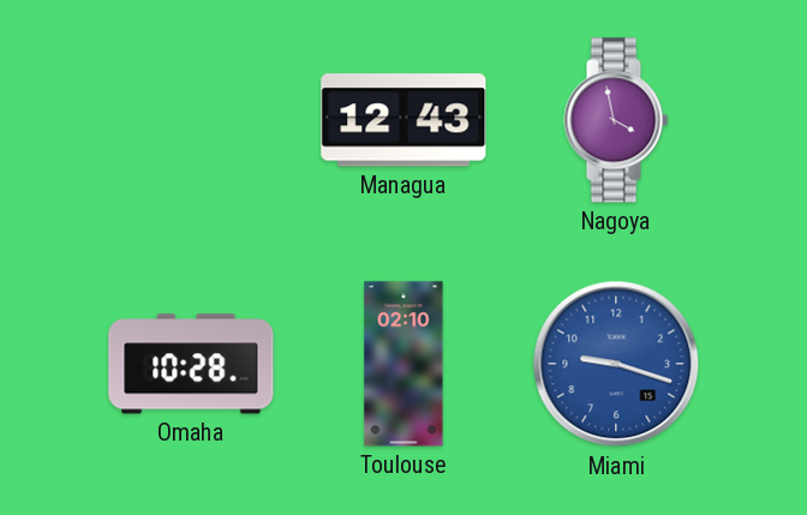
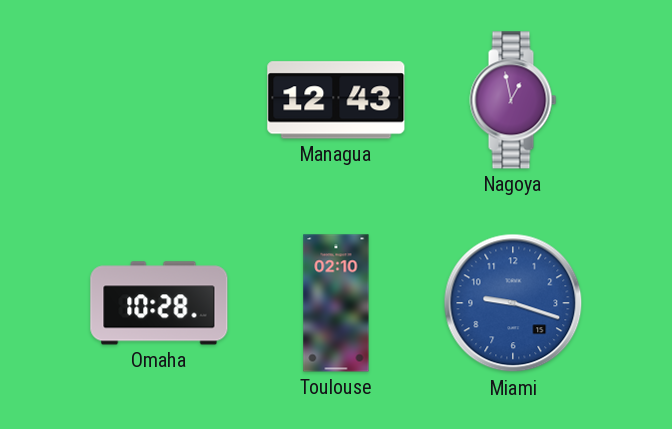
Nagoya: 3:58 -> 12:58
